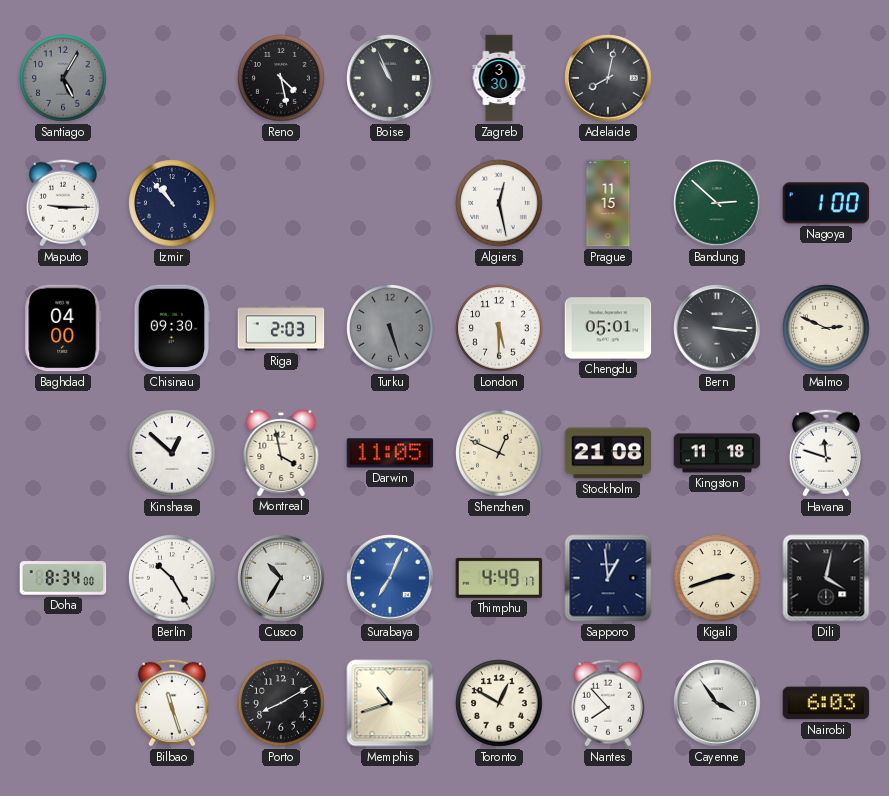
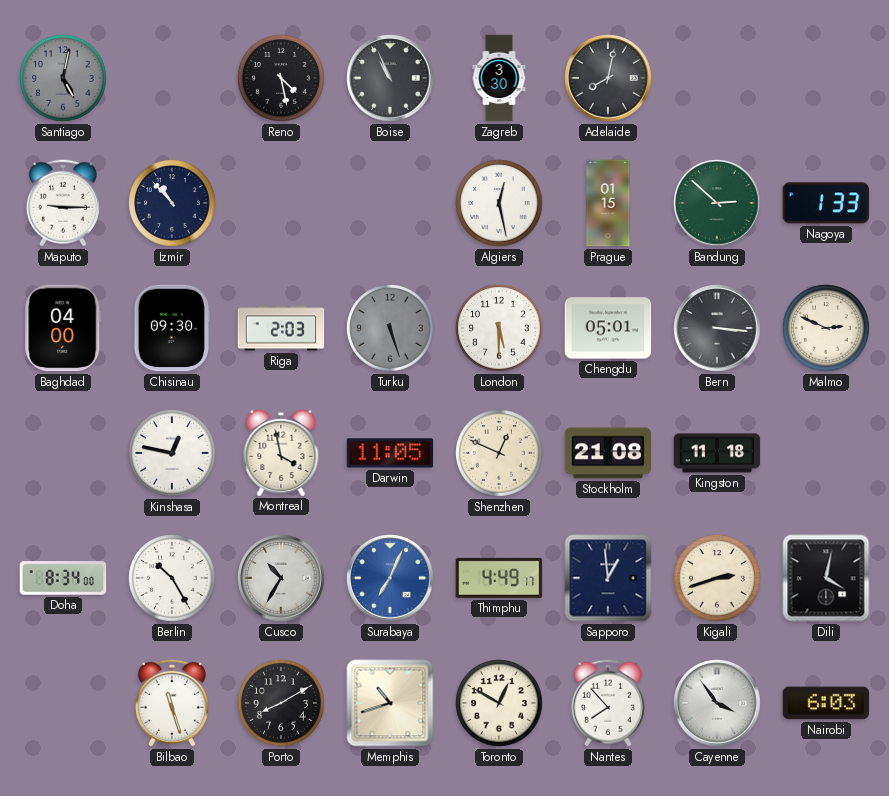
Santiago: 5:05 -> 5:02
Prague: 11:15 -> 01:15
Nagoya: 1:00 -> 1:33
Kinshasa: 12:52 -> 12:47
Havana: 11:48 -> none
